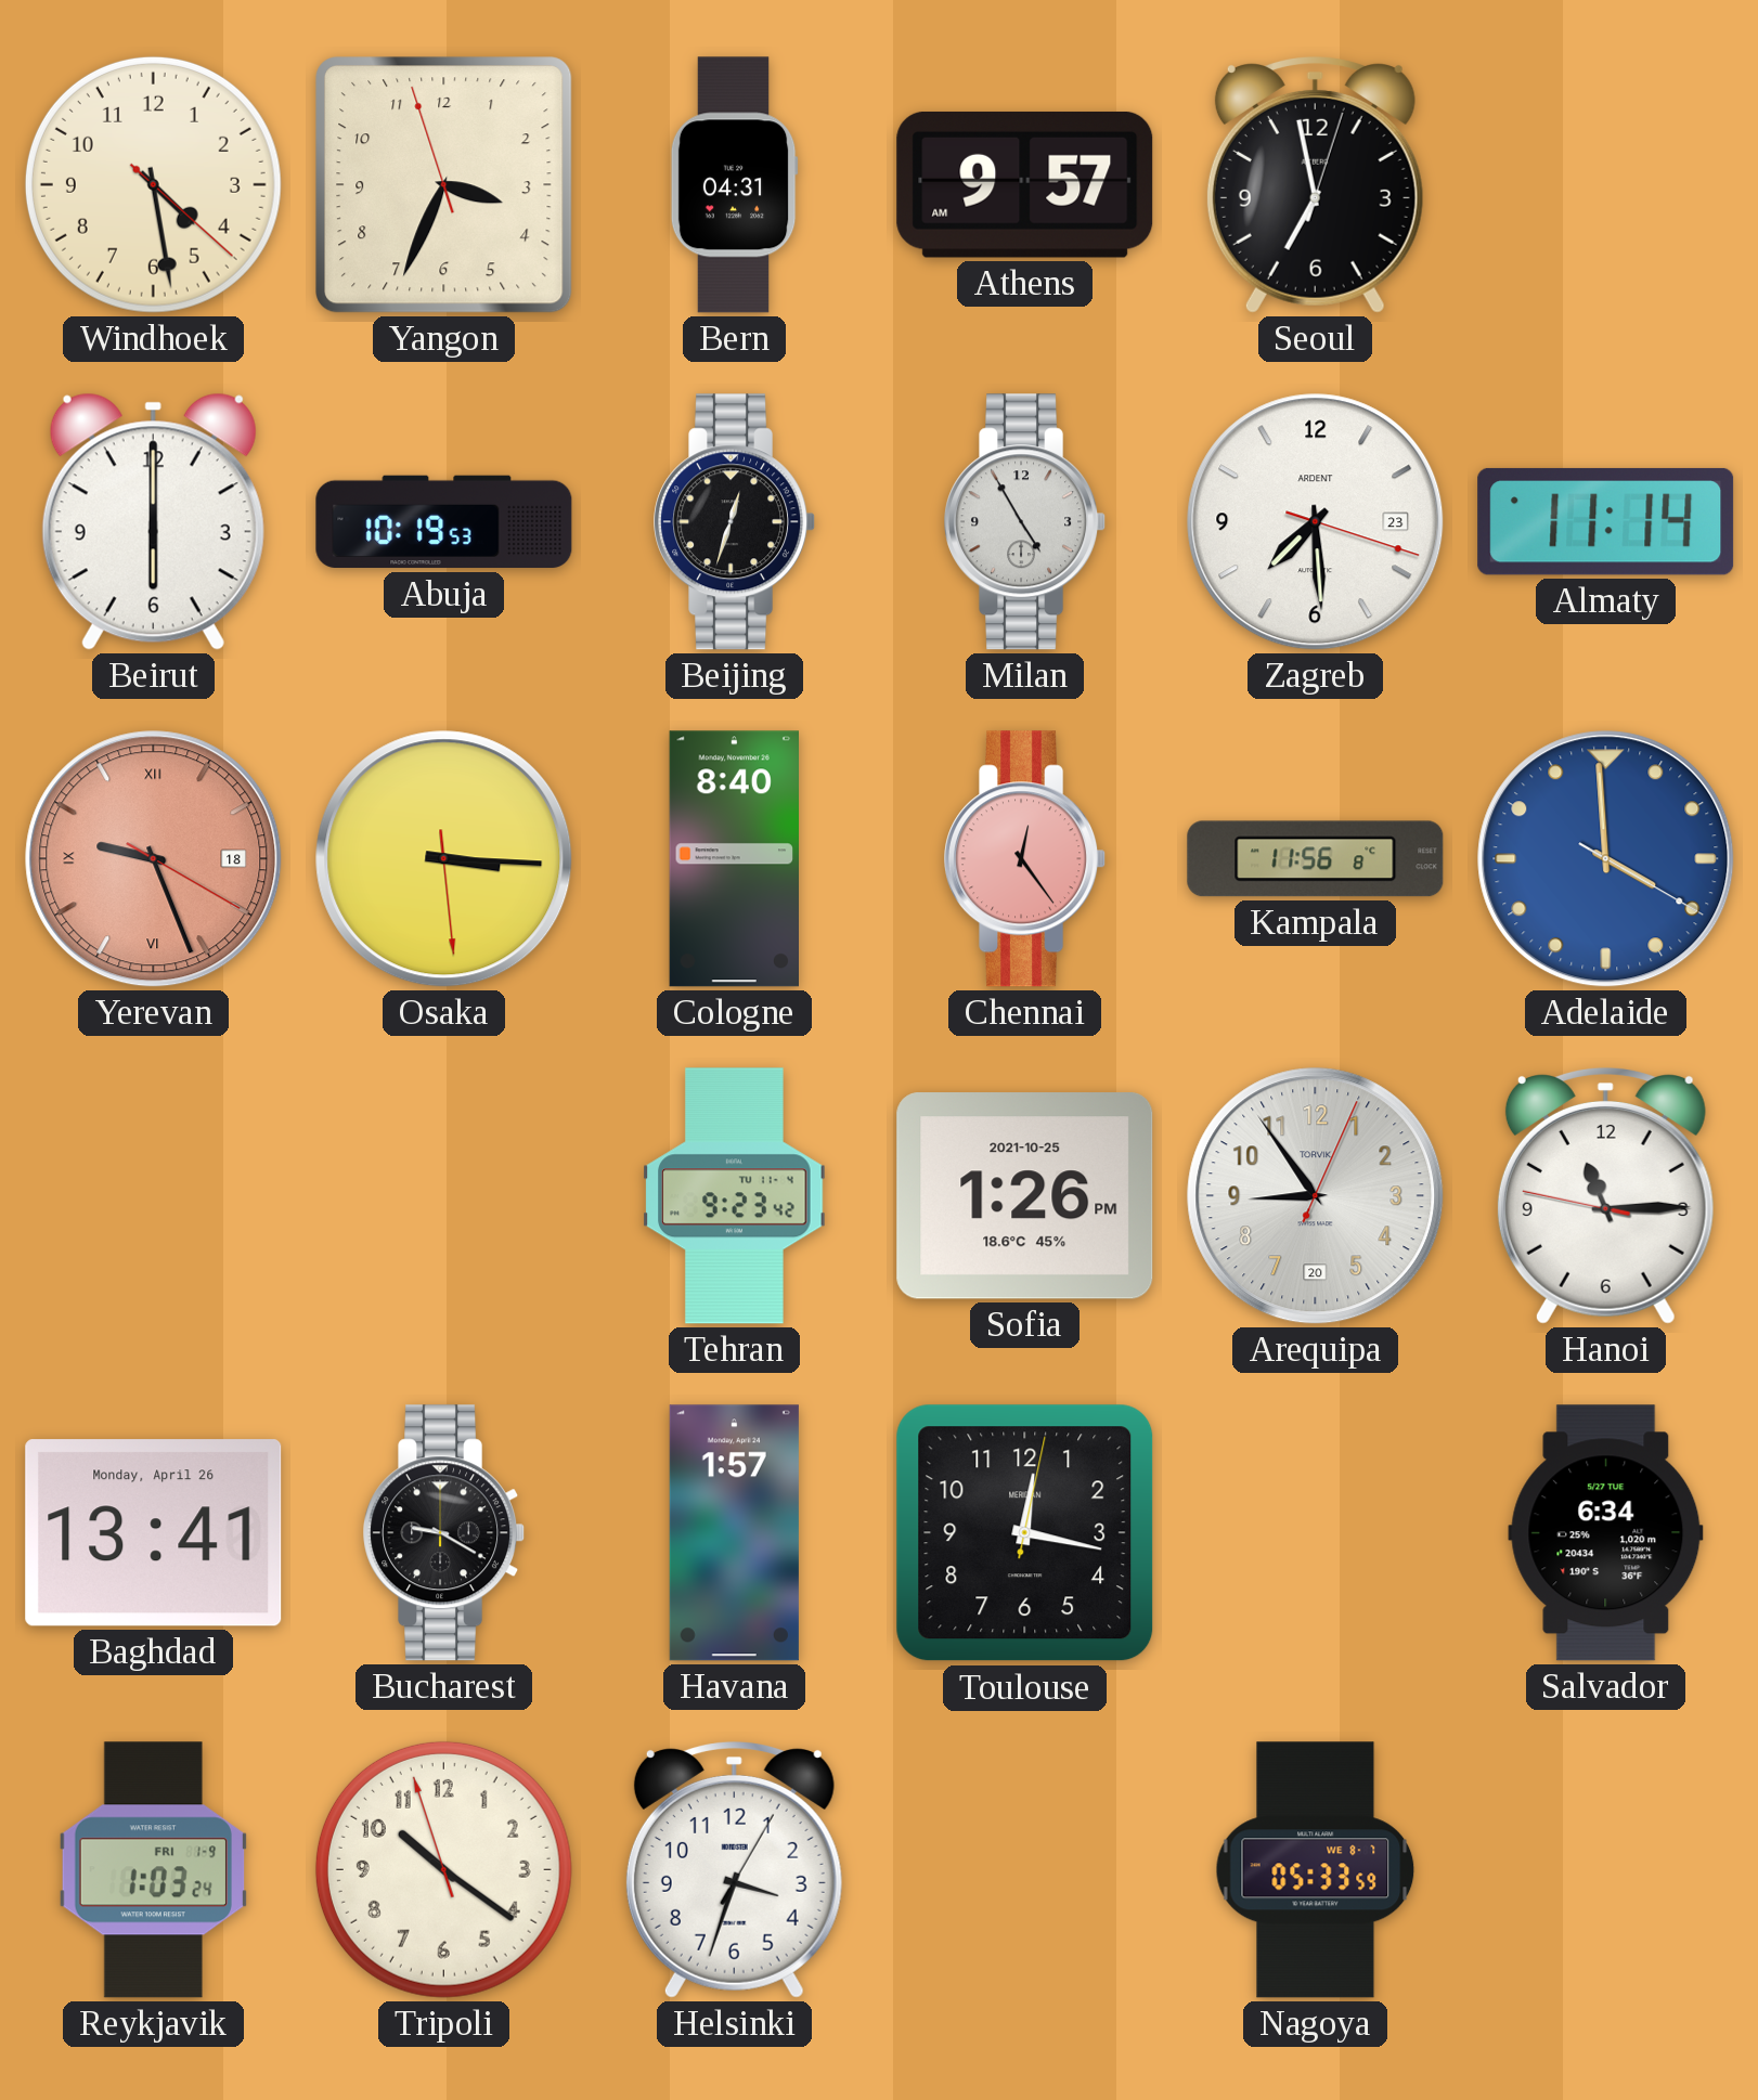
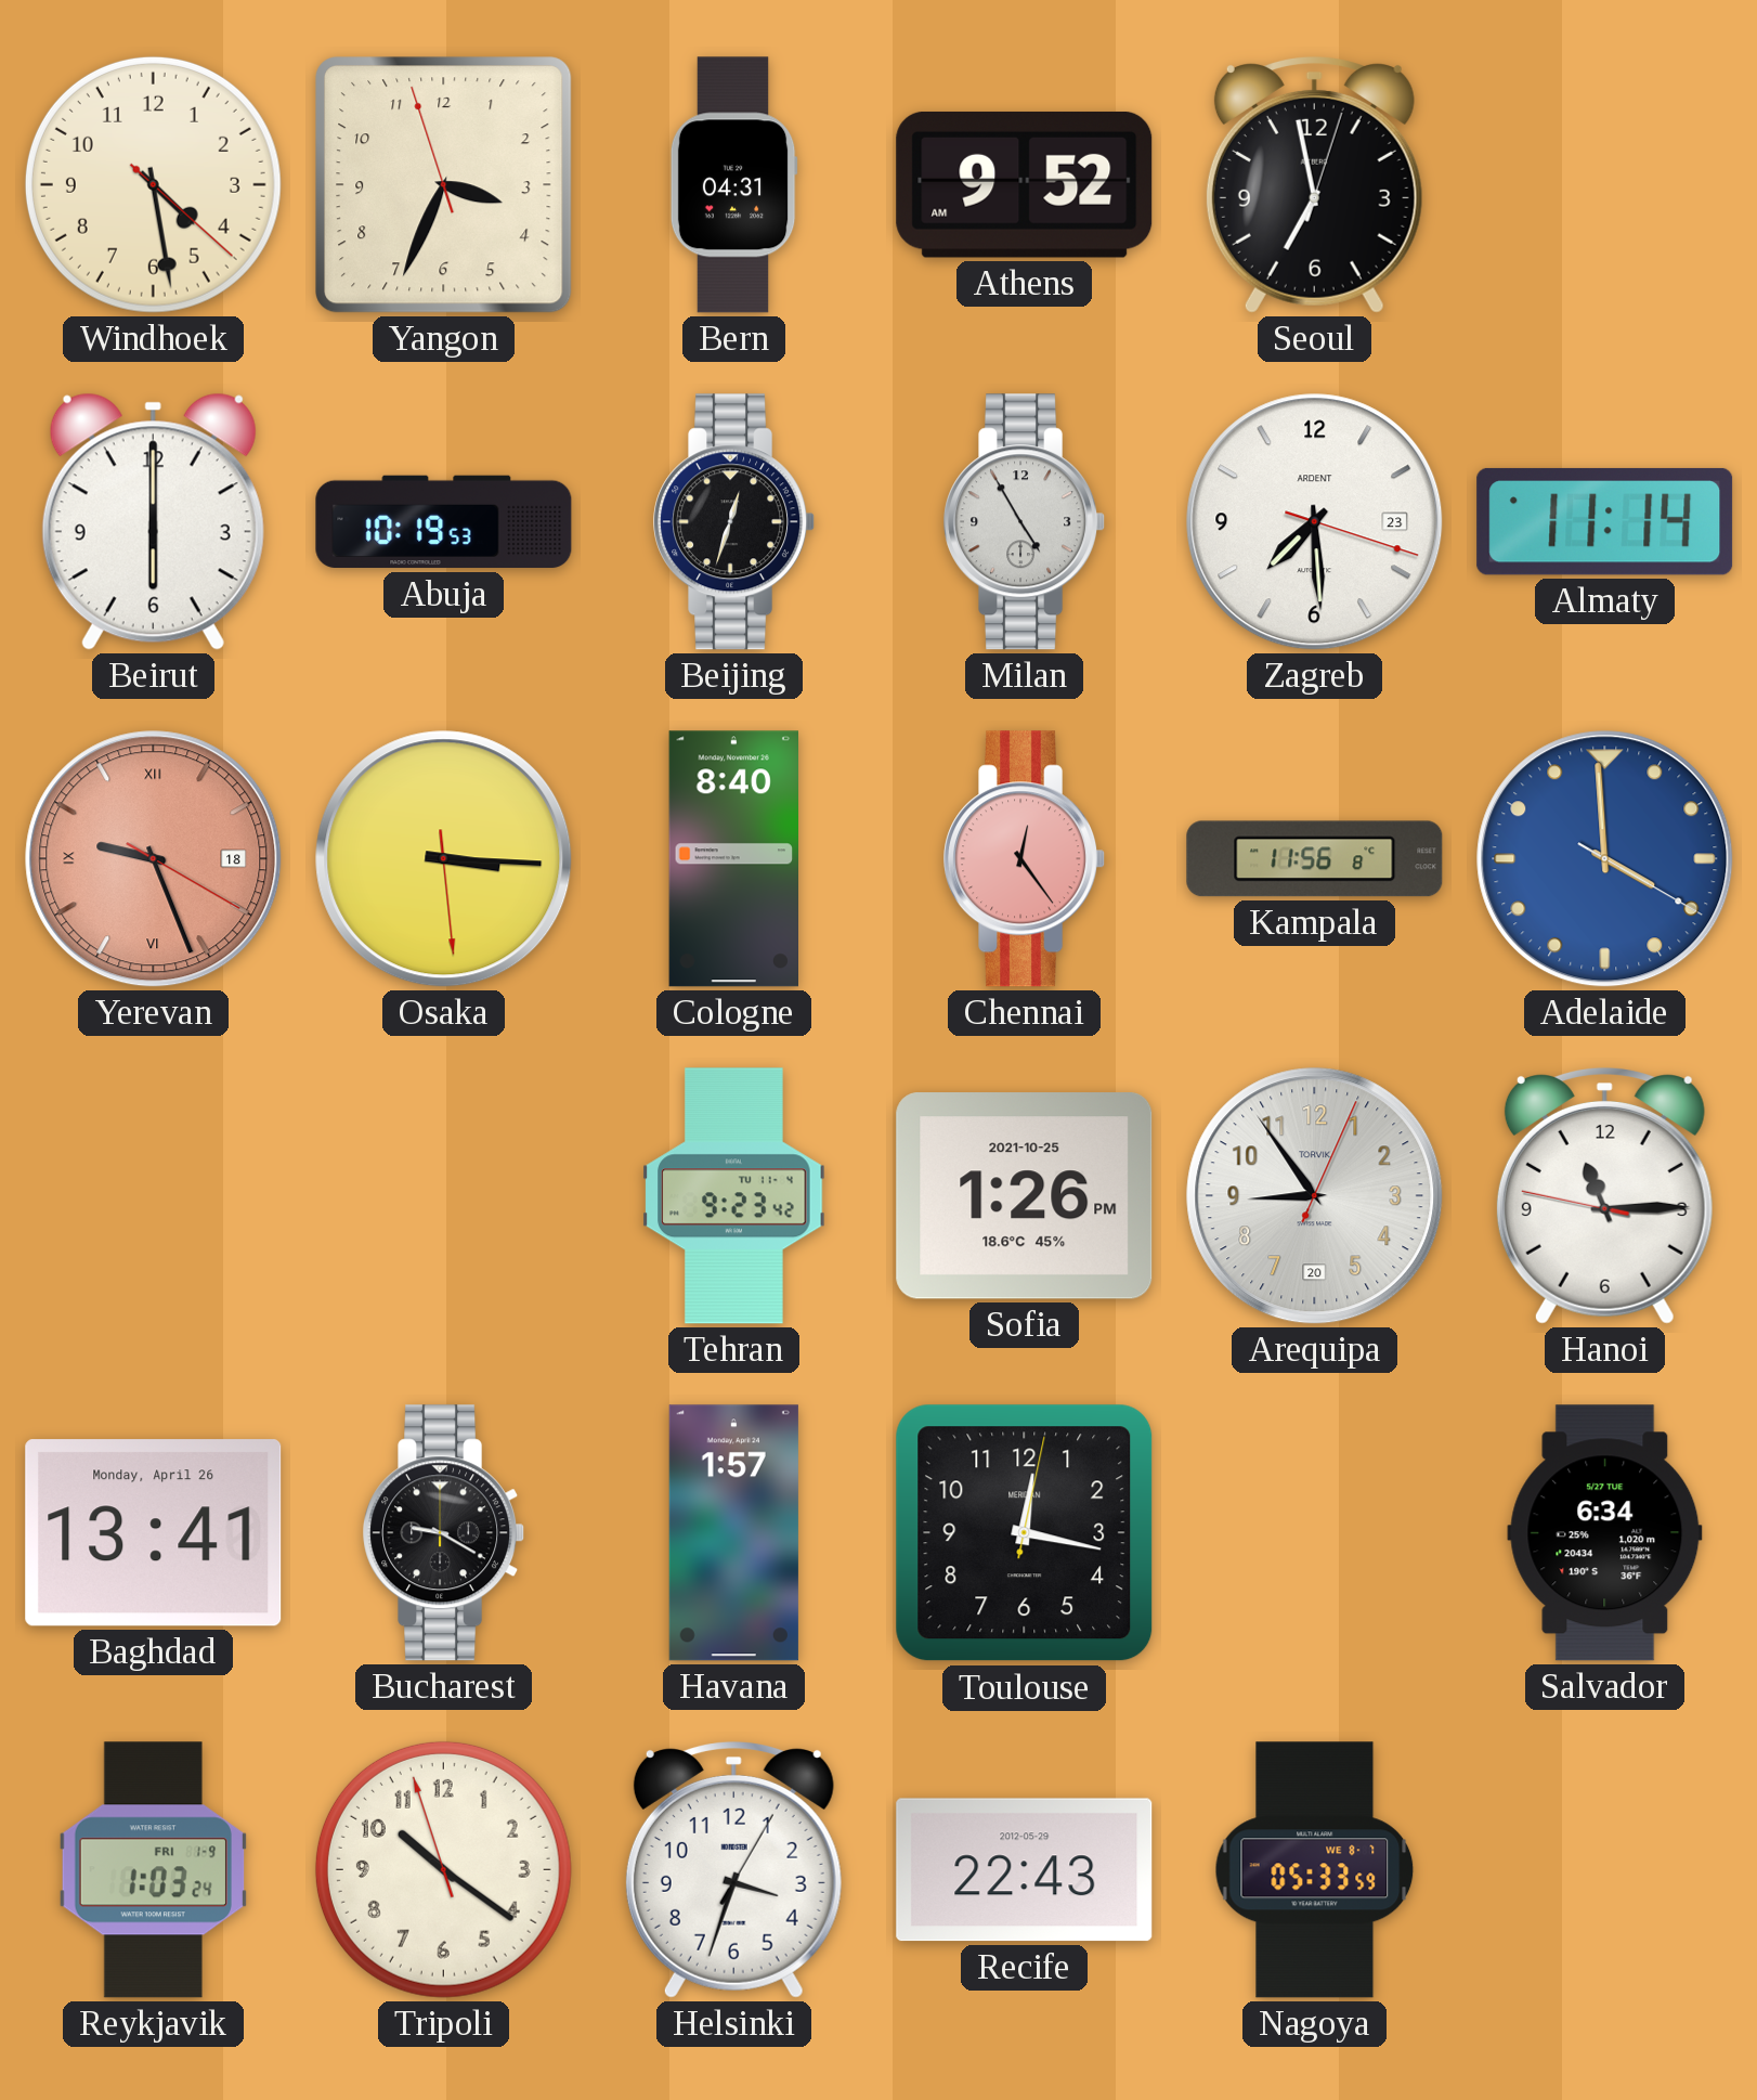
Athens: 9:57 -> 9:52
Recife: none -> 22:43
